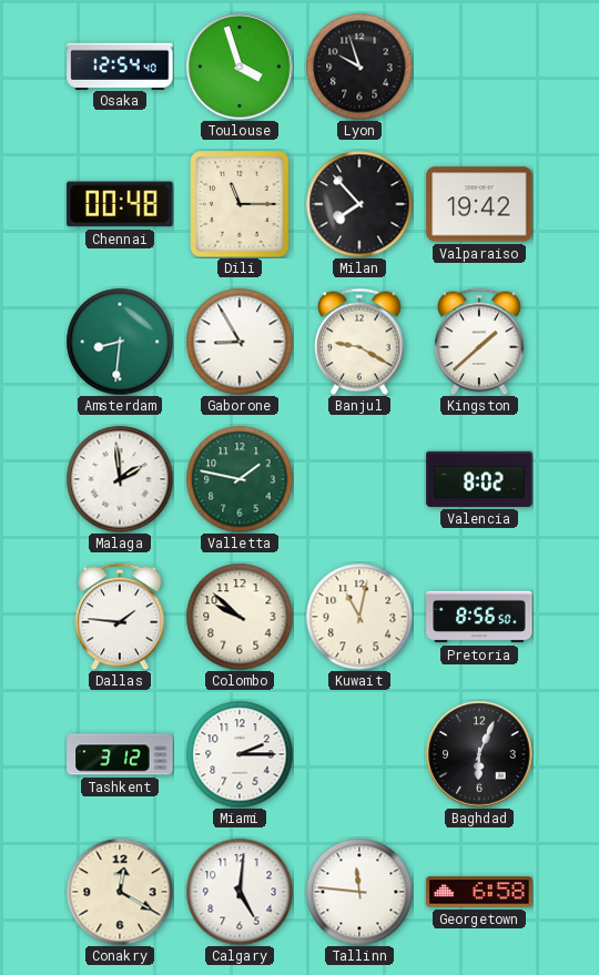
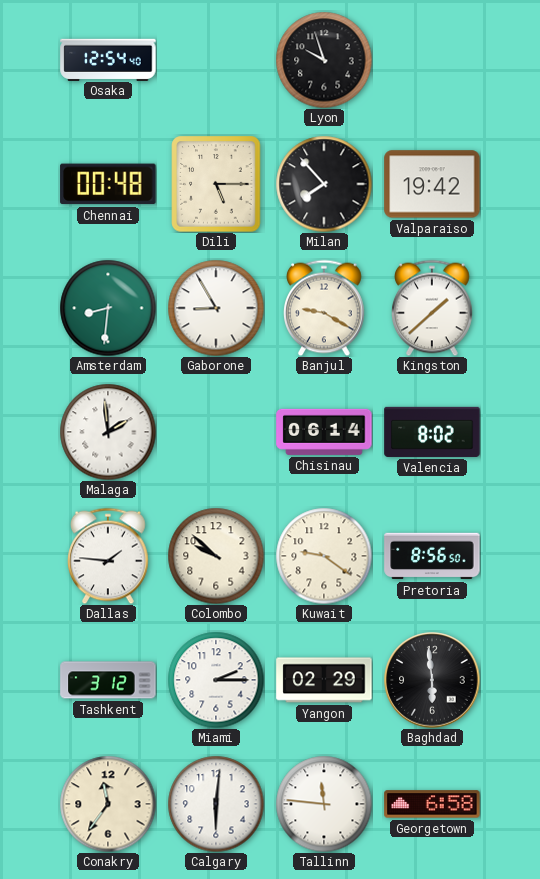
Toulouse: 3:57 -> none
Dili: 11:15 -> 5:15
Valletta: 1:47 -> none
Chisinau: none -> 06:14
Kuwait: 11:02 -> 9:21
Yangon: none -> 02:29
Baghdad: 6:04 -> 5:59
Conakry: 12:20 -> 11:36
Calgary: 5:01 -> 6:01
